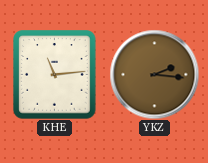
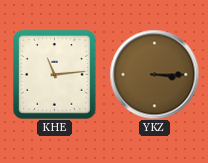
YKZ: 2:16 -> 3:15
